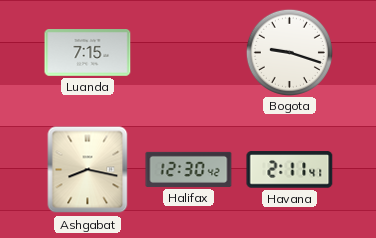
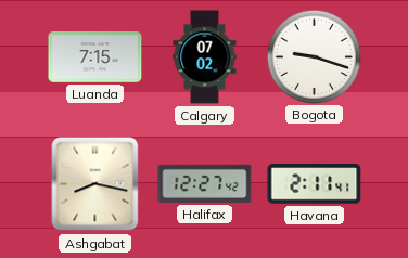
Calgary: none -> 07:02
Halifax: 12:30 -> 12:27
